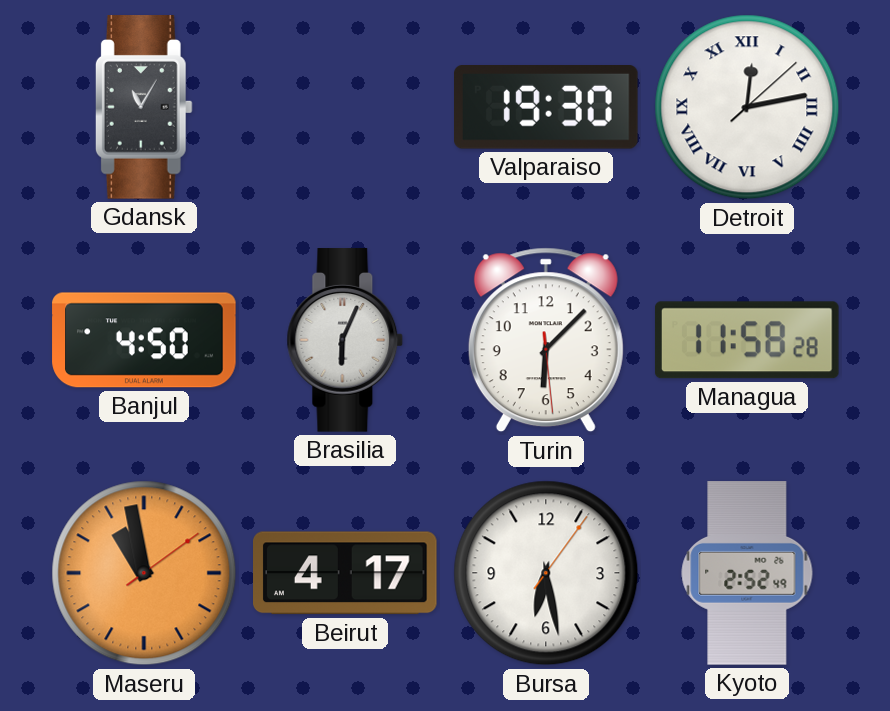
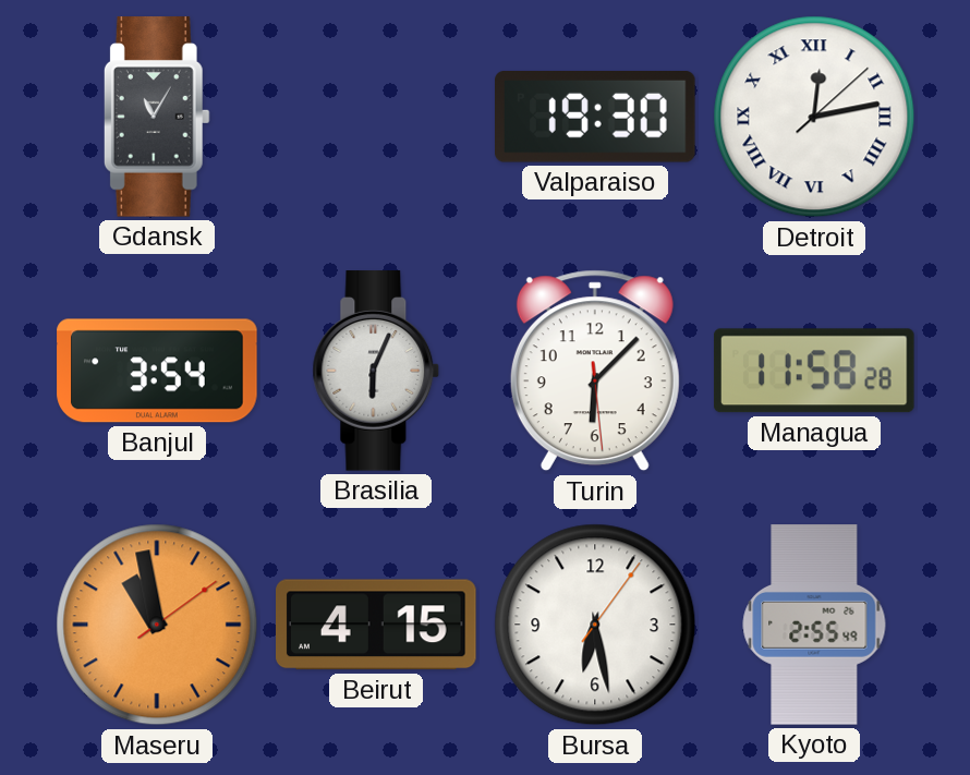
Banjul: 4:50 -> 3:54
Beirut: 4:17 -> 4:15
Kyoto: 2:52 -> 2:55
